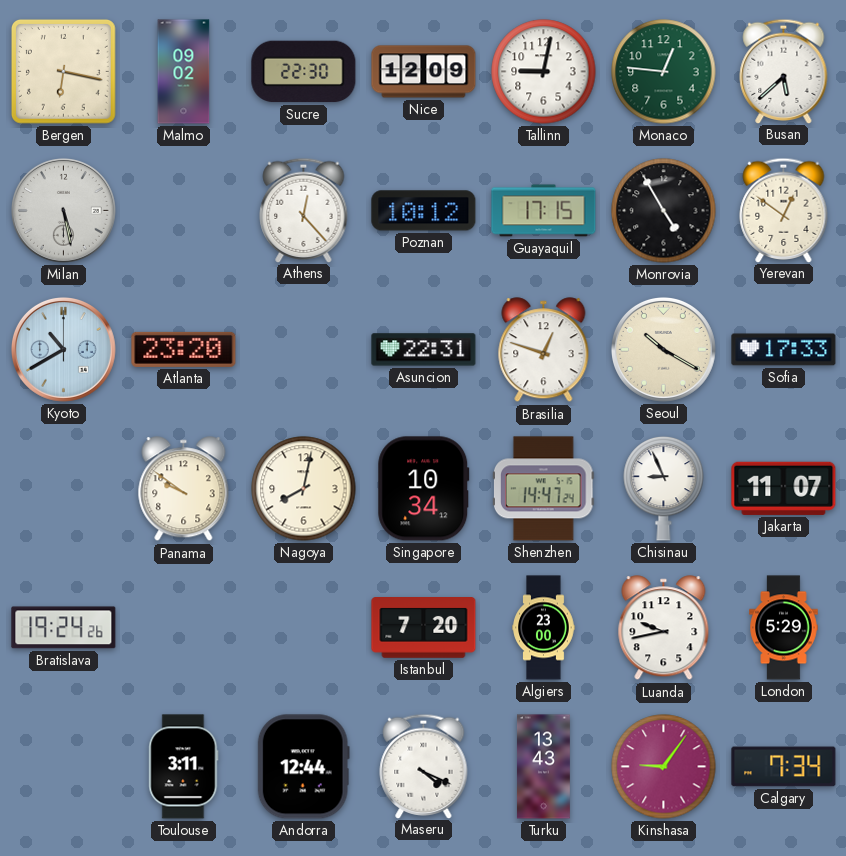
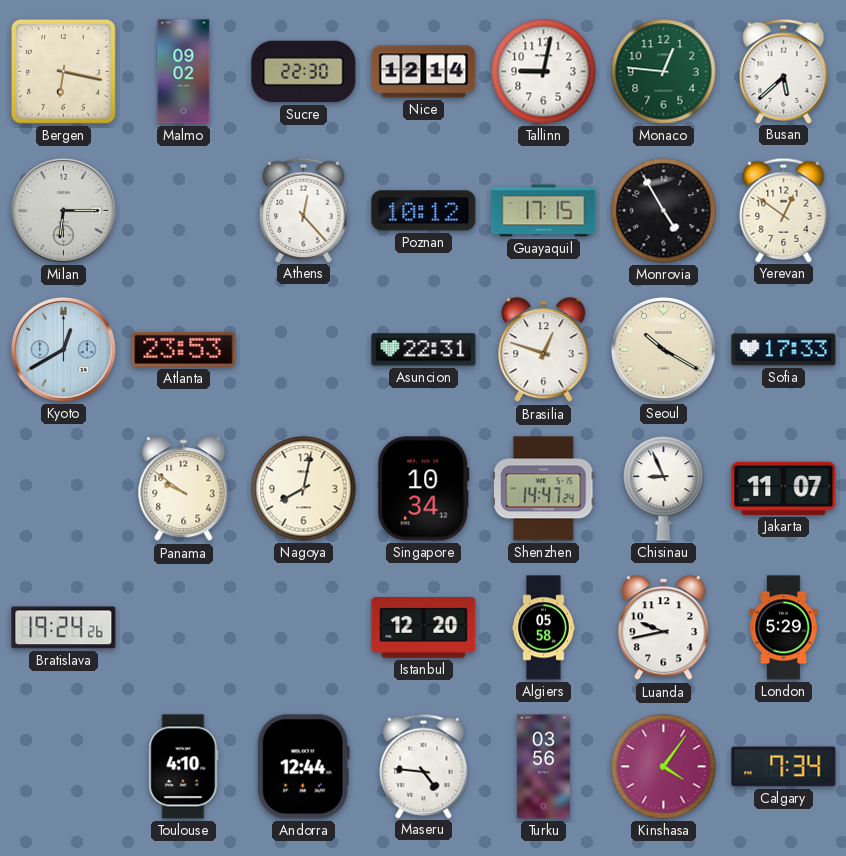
Nice: 12:09 -> 12:14
Milan: 5:28 -> 6:15
Kyoto: 10:40 -> 12:40
Atlanta: 23:20 -> 23:53
Istanbul: 7:20 -> 12:20
Algiers: 23:00 -> 05:58
Toulouse: 3:11 -> 4:10
Maseru: 4:19 -> 4:46
Turku: 13:43 -> 03:56
Kinshasa: 9:06 -> 4:06
